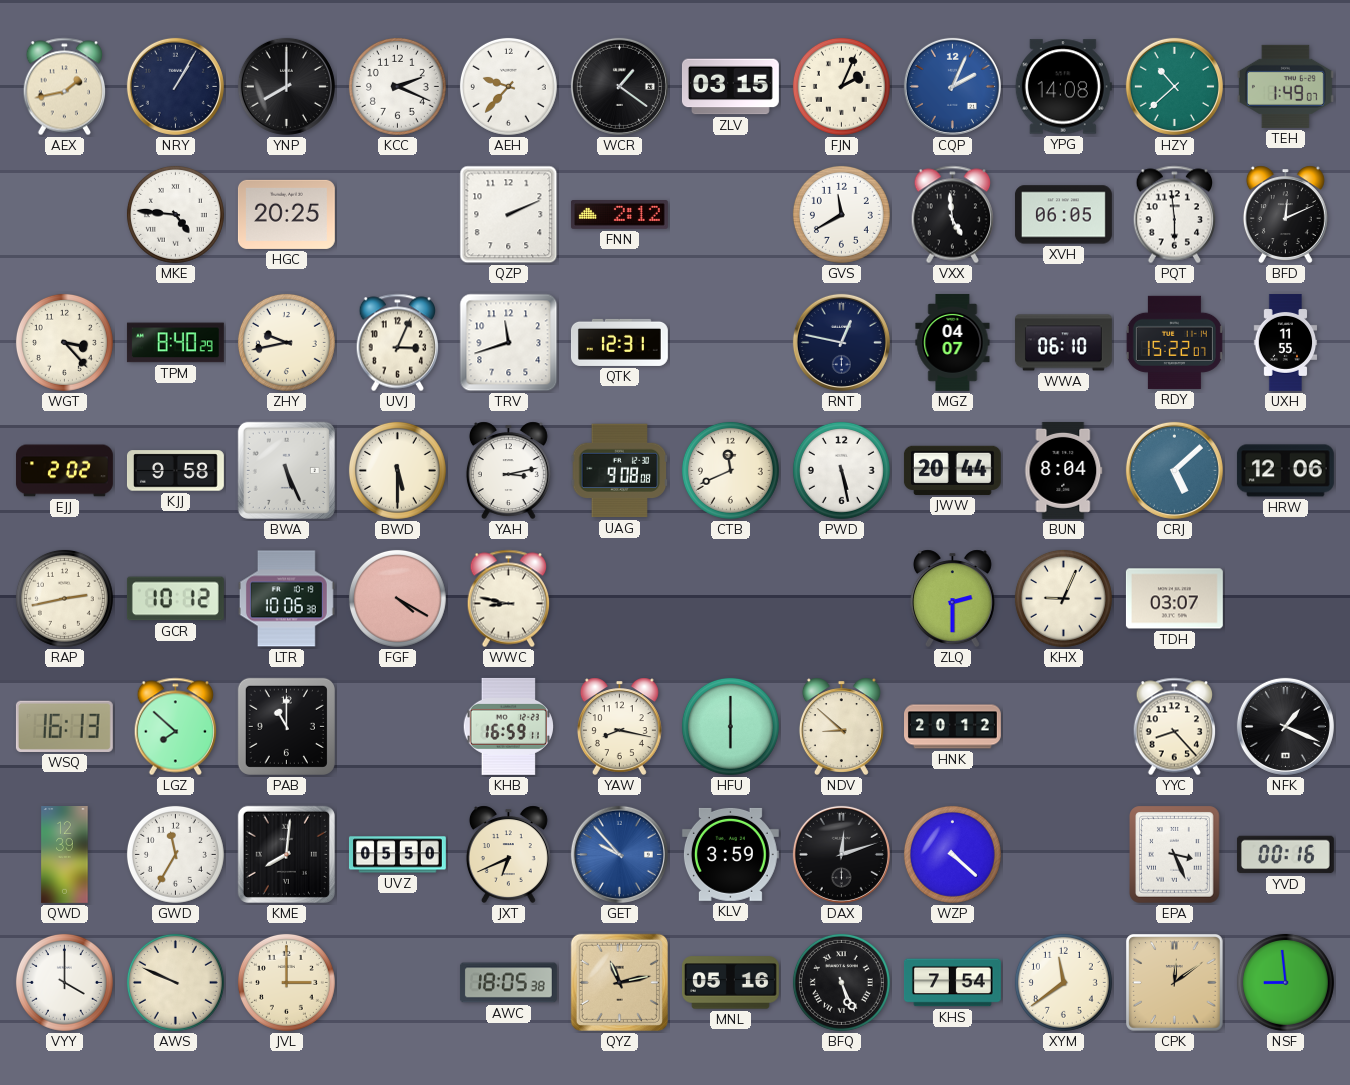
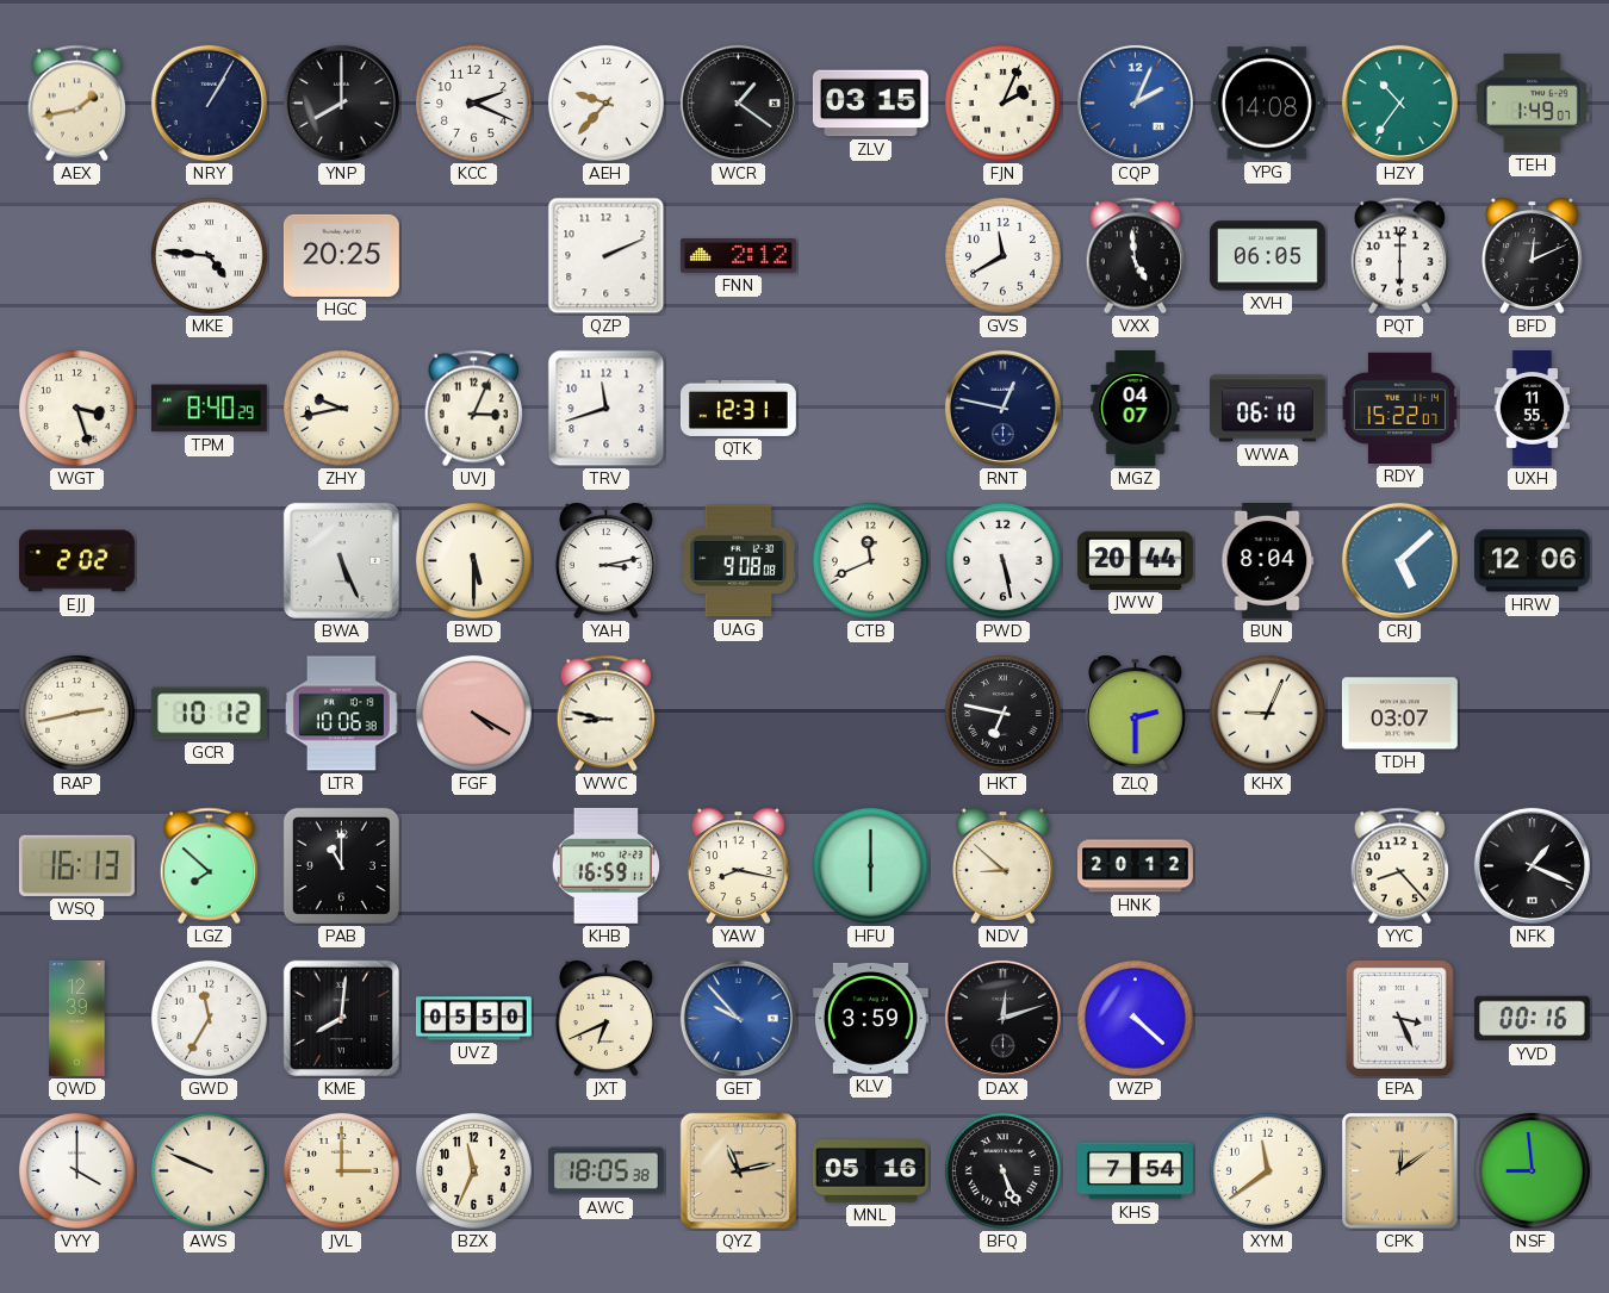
HZY: 10:38 -> 10:36
PQT: 5:59 -> 6:00
WGT: 3:23 -> 3:27
KJJ: 9:58 -> none
HKT: none -> 6:47
BZX: none -> 11:34
